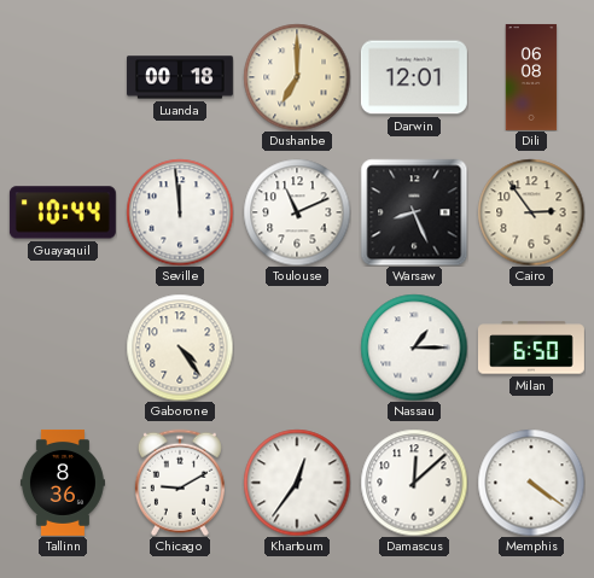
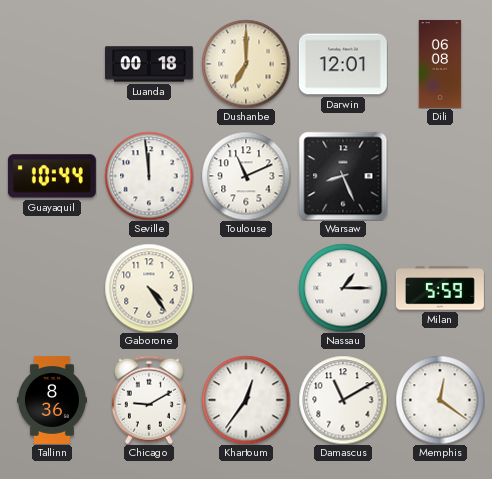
Cairo: 2:54 -> none
Milan: 6:50 -> 5:59
Damascus: 12:08 -> 11:10
Memphis: 4:21 -> 12:21
